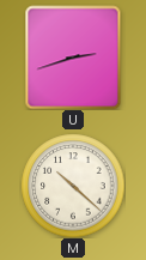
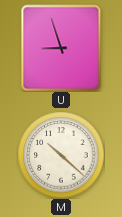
U: 2:42 -> 8:57
